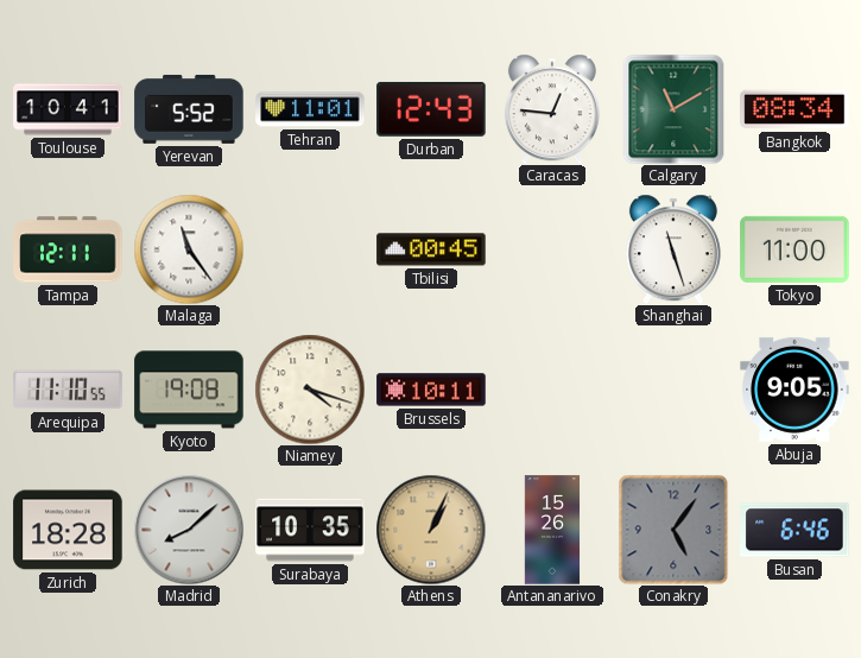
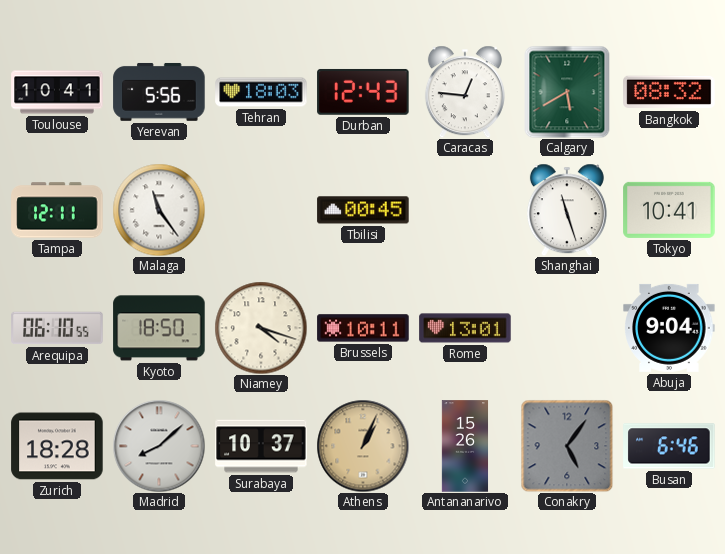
Yerevan: 5:52 -> 5:56
Tehran: 11:01 -> 18:03
Calgary: 11:10 -> 5:40
Bangkok: 08:34 -> 08:32
Tokyo: 11:00 -> 10:41
Arequipa: 11:10 -> 06:10
Kyoto: 19:08 -> 18:50
Rome: none -> 13:01
Abuja: 9:05 -> 9:04
Surabaya: 10:35 -> 10:37
